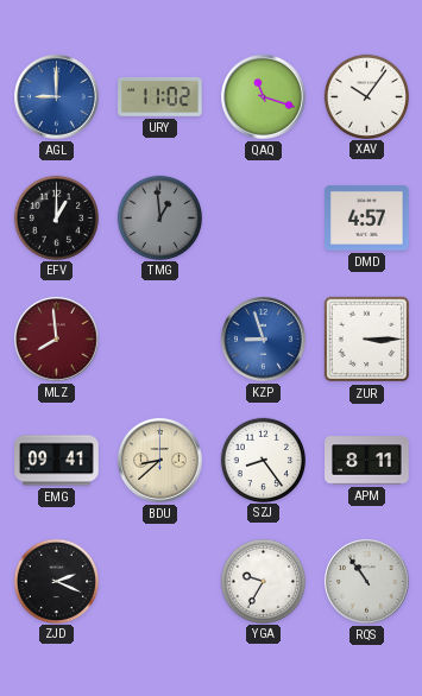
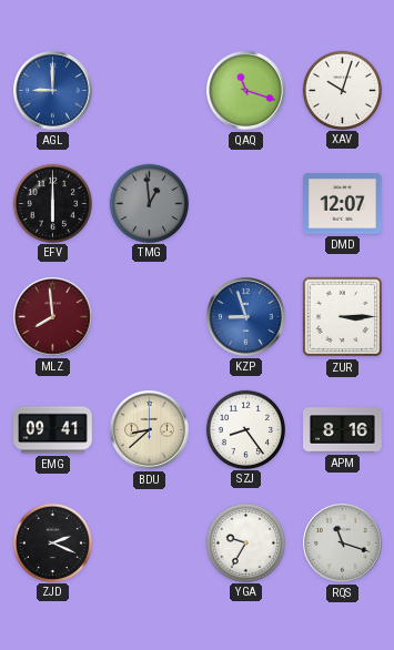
URY: 11:02 -> none
XAV: 10:06 -> 10:03
EFV: 1:00 -> 6:00
DMD: 4:57 -> 12:07
APM: 8:11 -> 8:16
RQS: 10:54 -> 11:18
